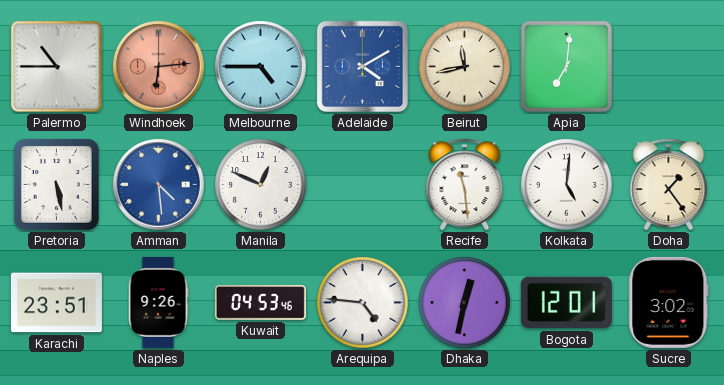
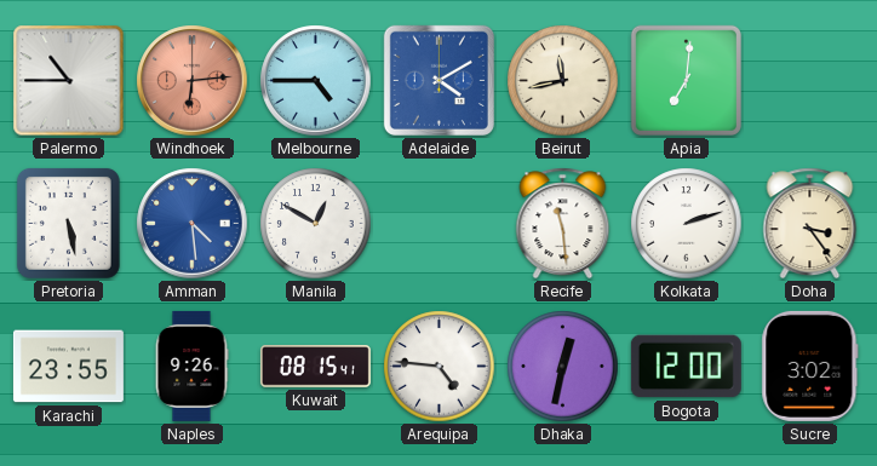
Manila: 12:49 -> 12:50
Kolkata: 5:01 -> 2:12
Doha: 1:24 -> 3:24
Karachi: 23:51 -> 23:55
Kuwait: 04:53 -> 08:15
Bogota: 12:01 -> 12:00
